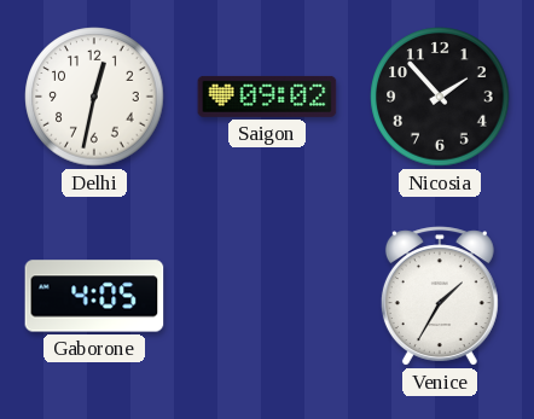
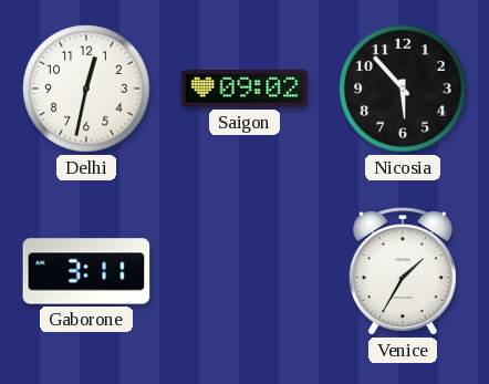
Nicosia: 1:53 -> 5:53
Gaborone: 4:05 -> 3:11
